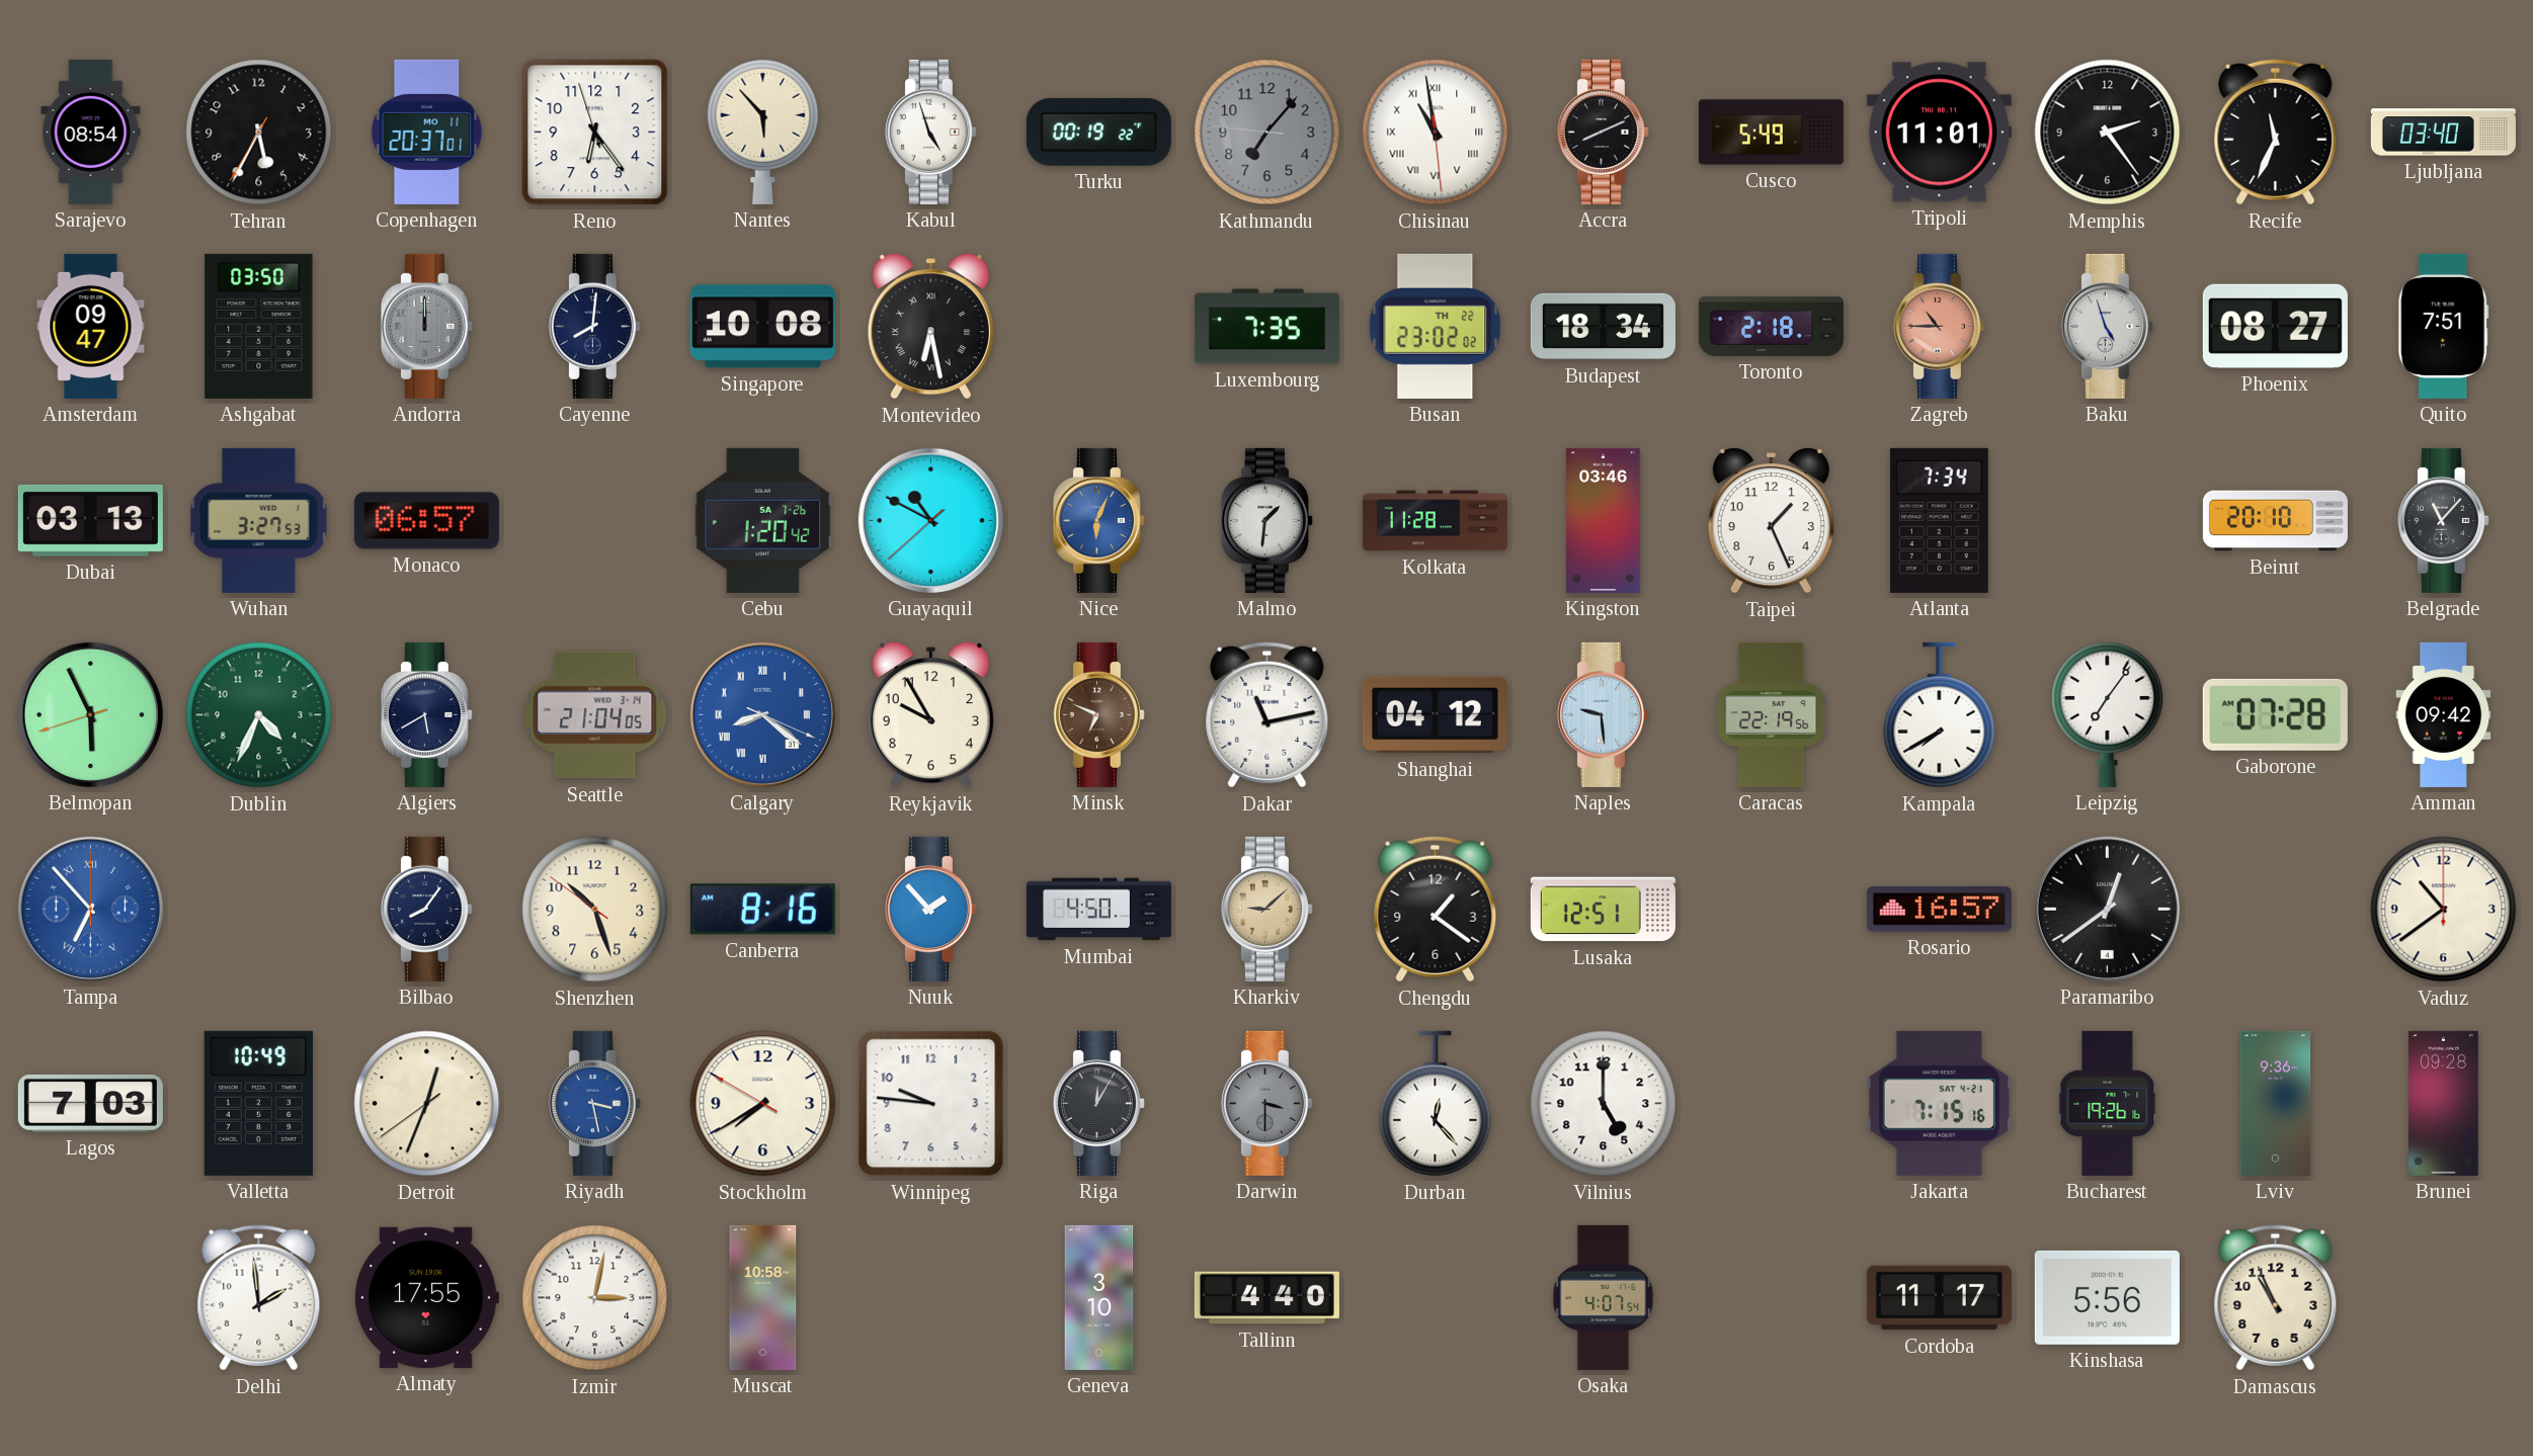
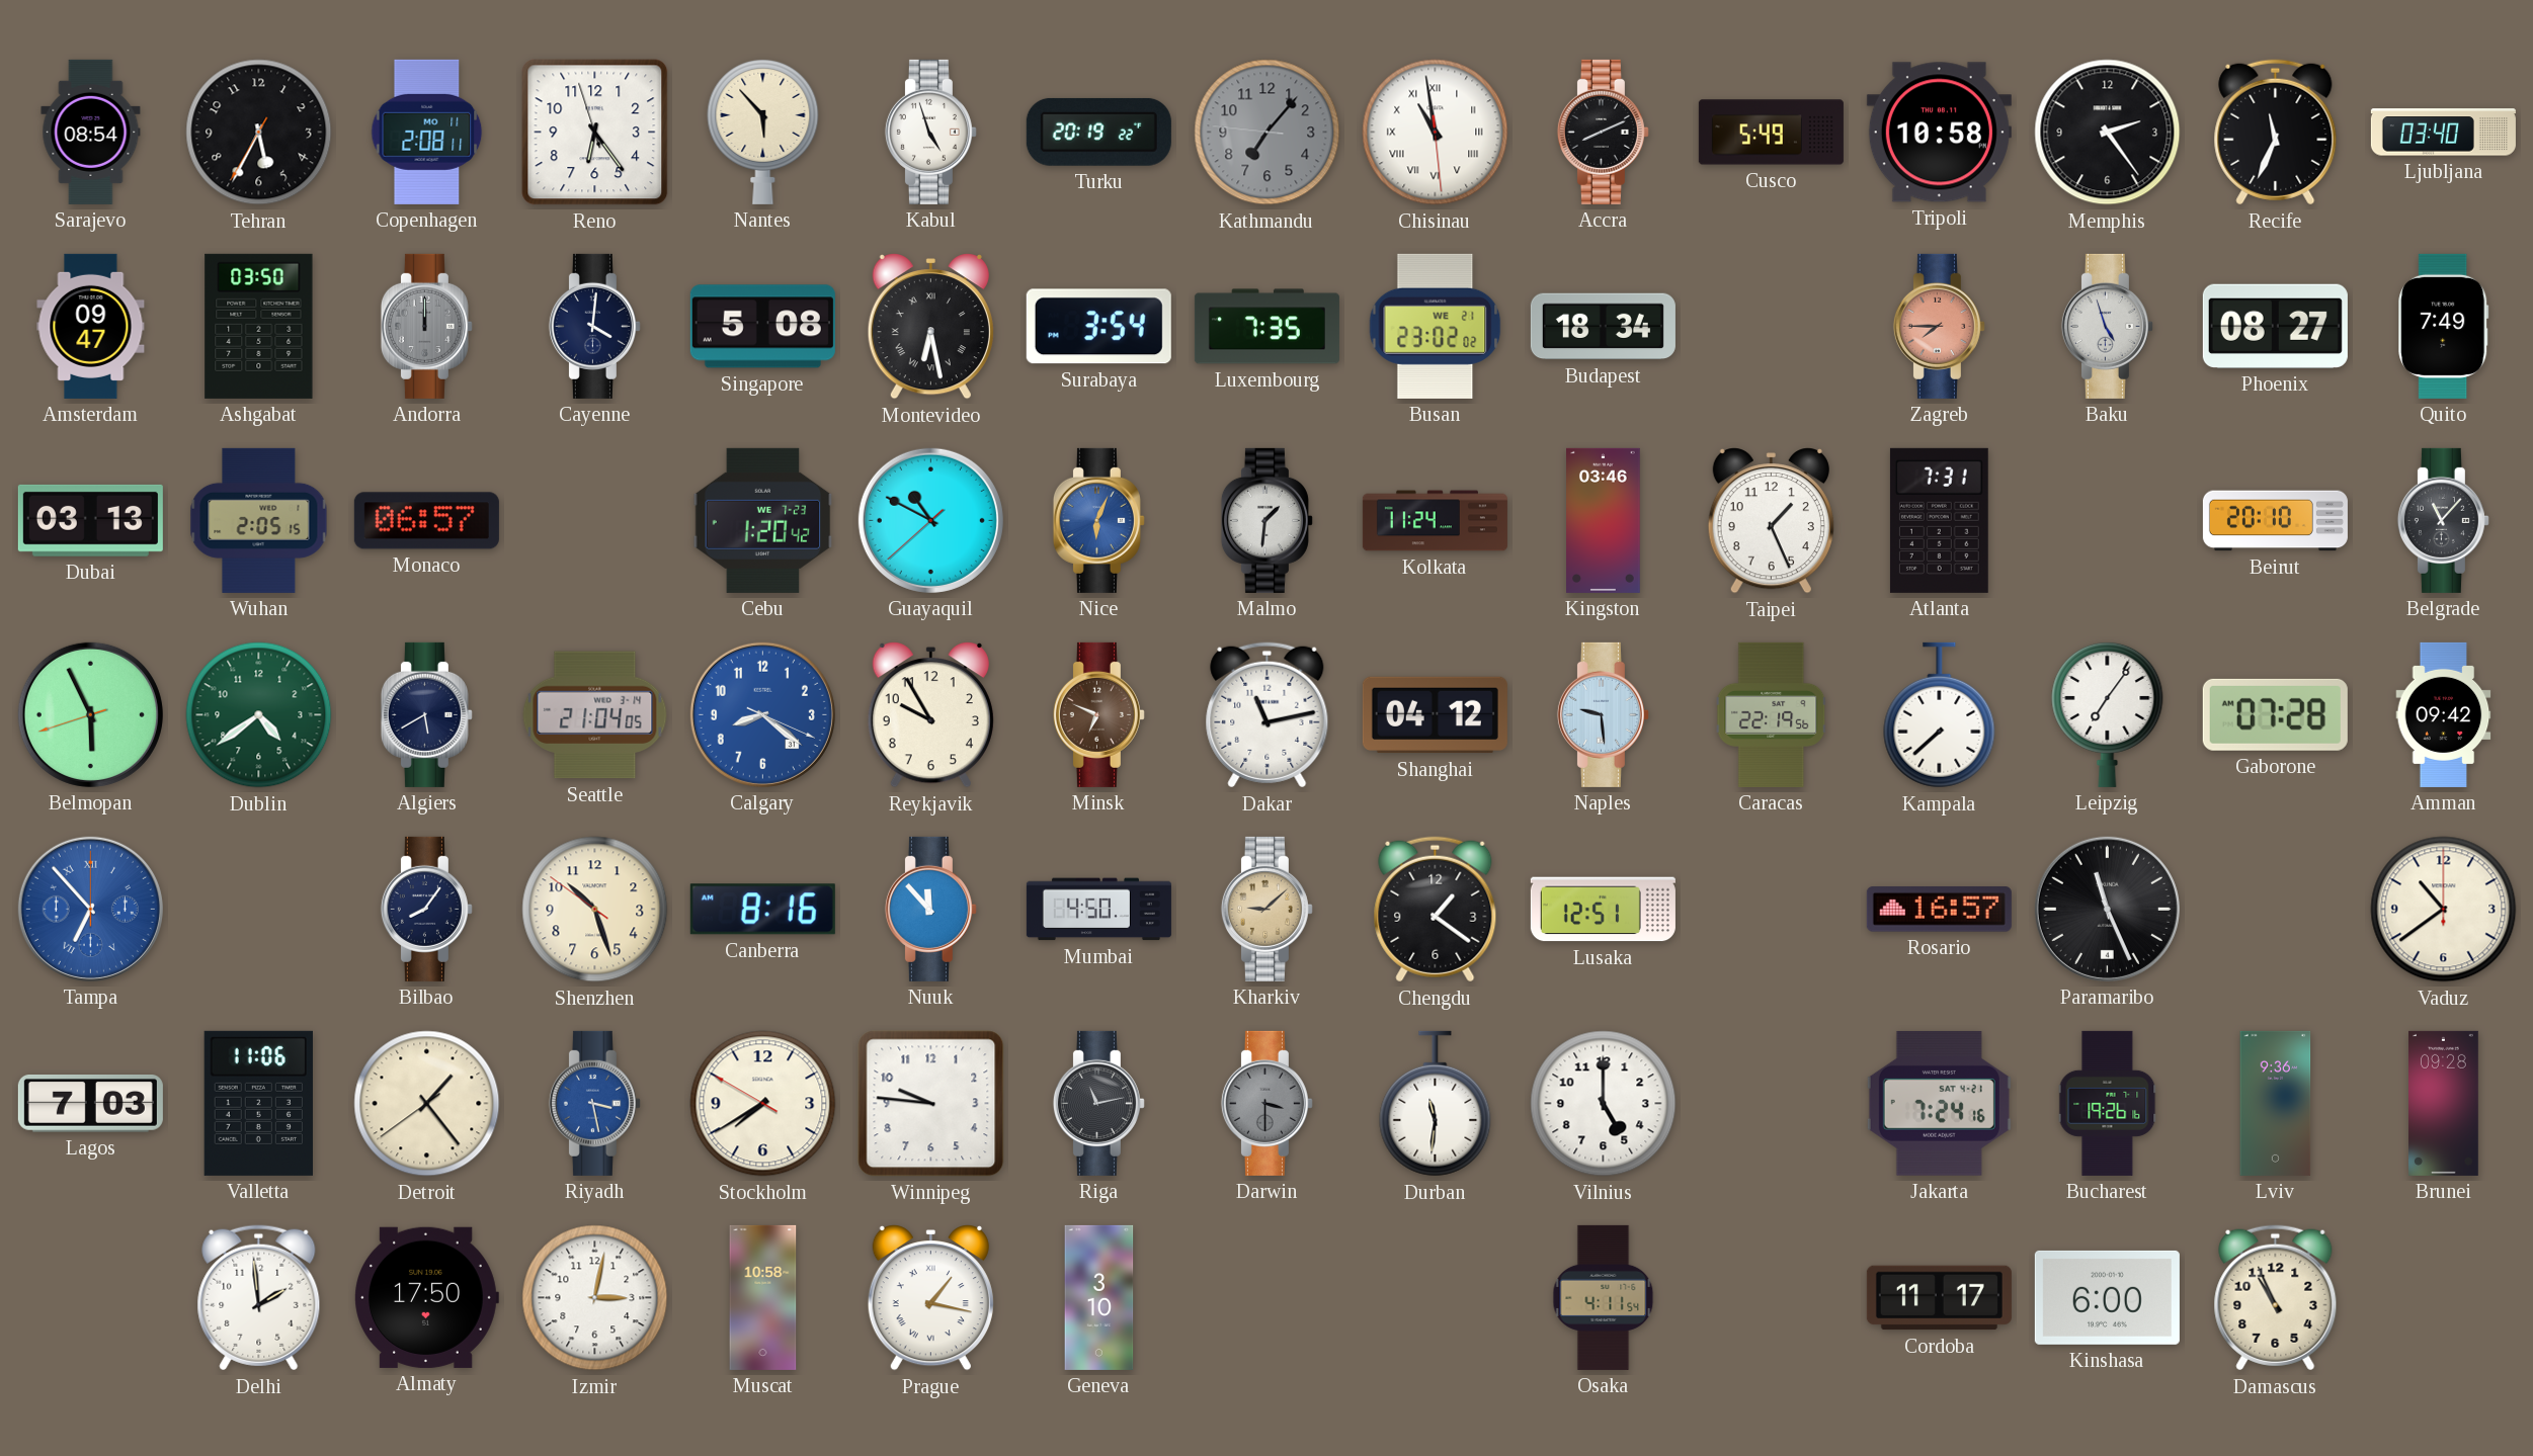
Copenhagen: 20:37 -> 2:08
Turku: 00:19 -> 20:19
Tripoli: 11:01 -> 10:58
Cayenne: 8:01 -> 4:01
Singapore: 10:08 -> 5:08
Surabaya: none -> 3:54
Busan date: TH 22 -> WE 21
Toronto: 2:18 -> none
Zagreb: 10:45 -> 7:45
Quito: 7:51 -> 7:49
Wuhan: 3:27 -> 2:05
Cebu date: SA 7-26 -> WE 7-23
Kolkata: 11:28 -> 11:24
Atlanta: 7:34 -> 7:31
Dublin: 4:34 -> 4:39
Calgary numerals: Roman -> Arabic
Kampala: 7:40 -> 7:38
Nuuk: 1:53 -> 11:53
Paramaribo: 12:39 -> 11:26
Valletta: 10:49 -> 11:06
Detroit: 12:33 -> 1:23
Riga: 12:05 -> 11:13
Durban: 12:23 -> 11:31
Jakarta: 7:15 -> 7:24
Almaty: 17:55 -> 17:50
Prague: none -> 1:17
Tallinn: 4:40 -> none
Osaka: 4:07 -> 4:11
Kinshasa: 5:56 -> 6:00
